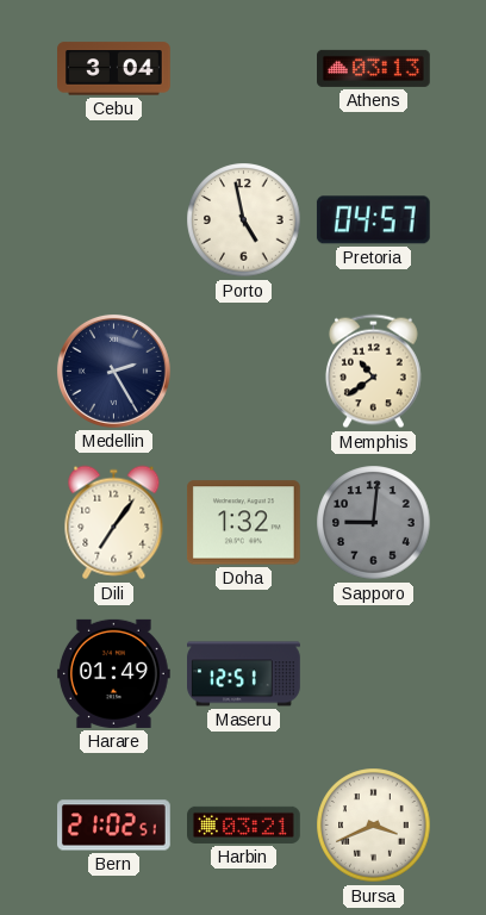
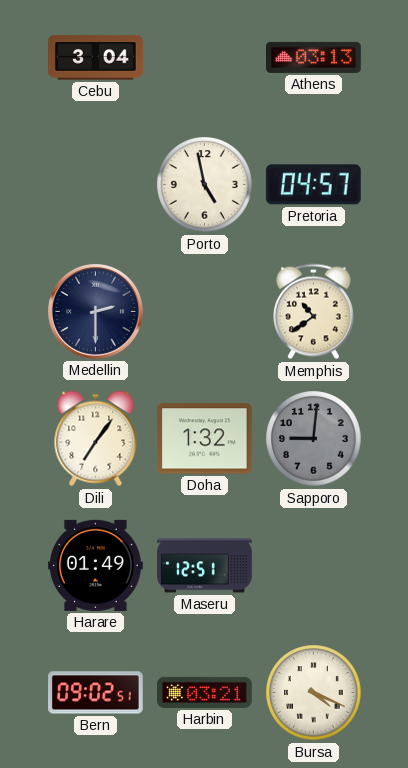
Medellin: 2:25 -> 2:30
Bern: 21:02 -> 09:02
Bursa: 3:41 -> 4:19
